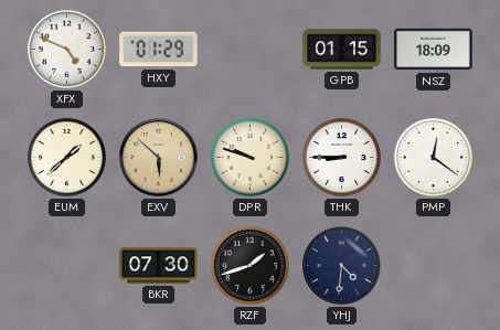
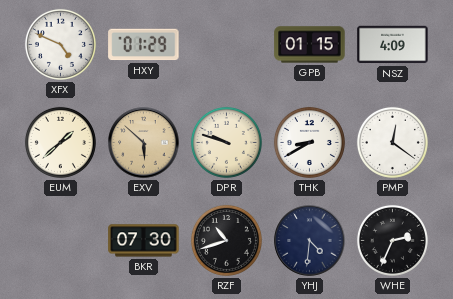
NSZ: 18:09 -> 4:09
THK: 8:45 -> 8:40
RZF: 1:42 -> 10:42
WHE: none -> 2:34
